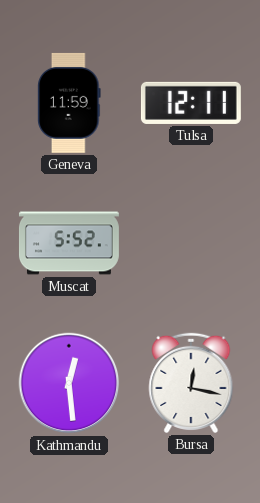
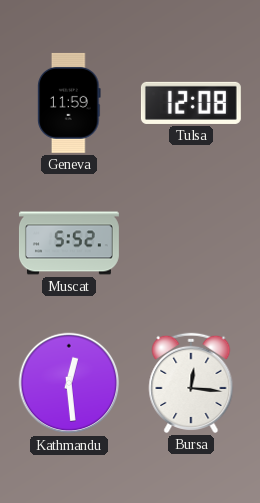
Tulsa: 12:11 -> 12:08
Bursa: 12:17 -> 12:16
